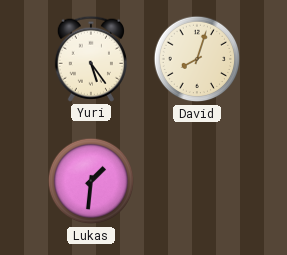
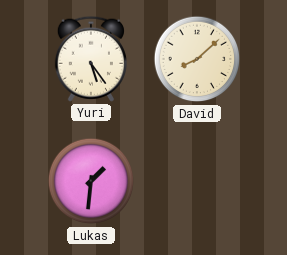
David: 8:03 -> 8:08
